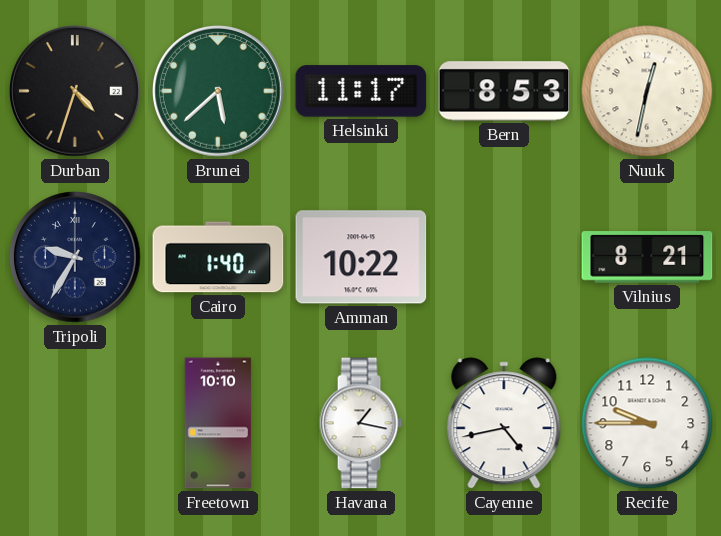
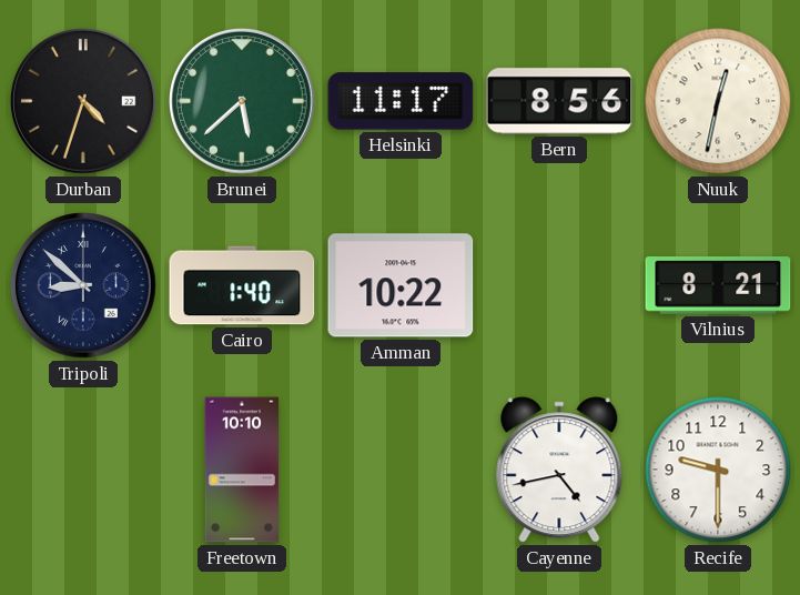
Bern: 8:53 -> 8:56
Tripoli: 9:35 -> 8:52
Havana: 1:17 -> none
Recife: 9:45 -> 9:30
